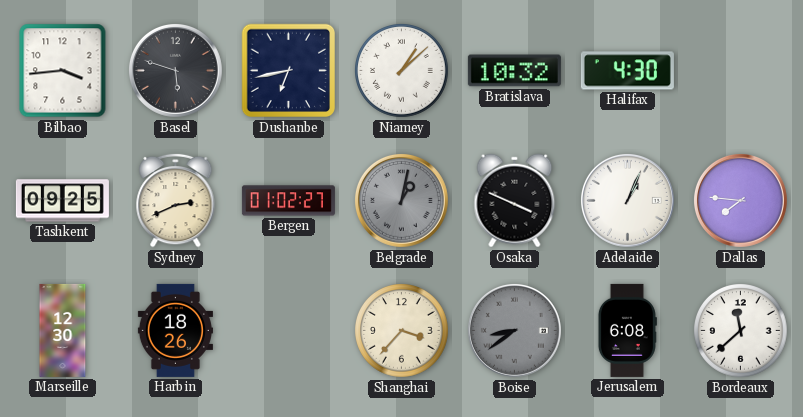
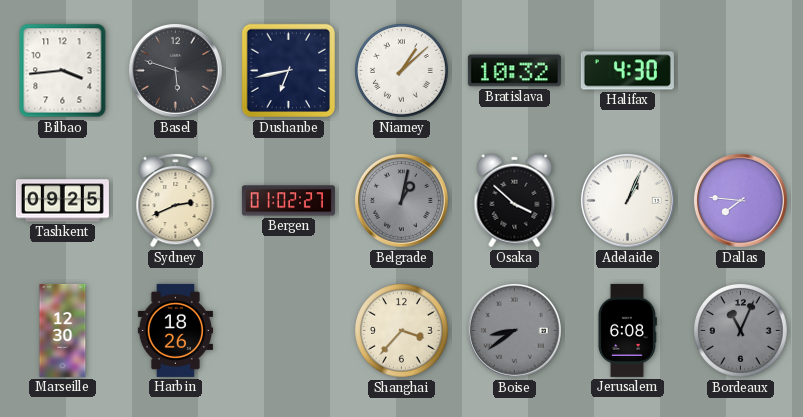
Osaka: 3:49 -> 3:52
Bordeaux: 11:38 -> 11:04
Bordeaux dial: white -> grey
